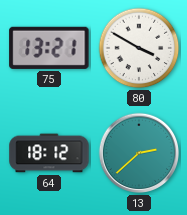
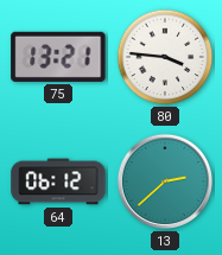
80: 3:50 -> 3:46
64: 18:12 -> 06:12
